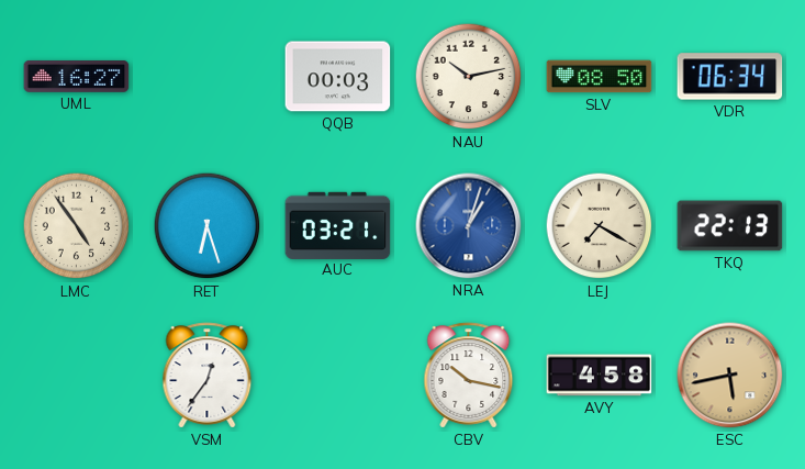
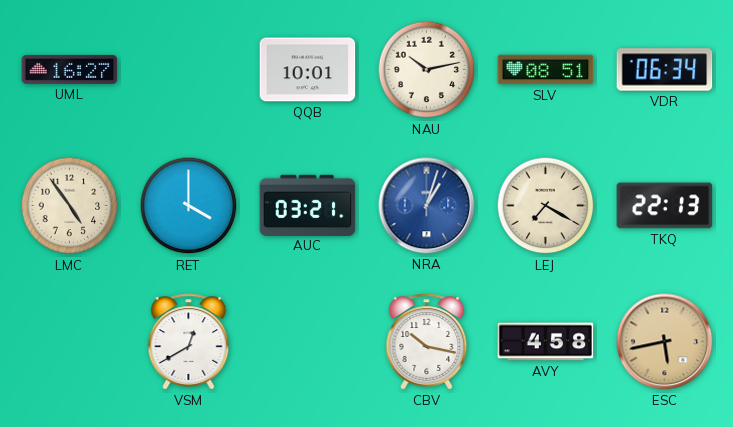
QQB: 00:03 -> 10:01
SLV: 08:50 -> 08:51
RET: 6:27 -> 4:00
VSM: 12:36 -> 12:40
